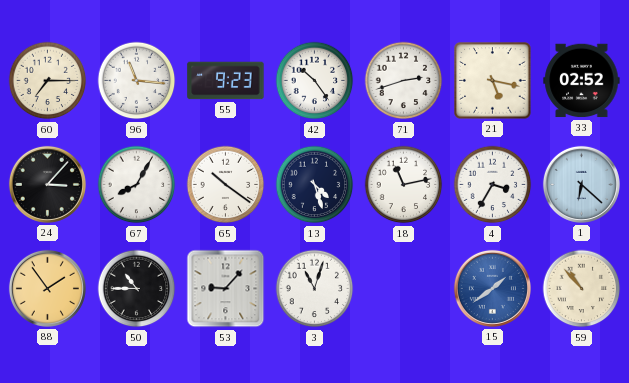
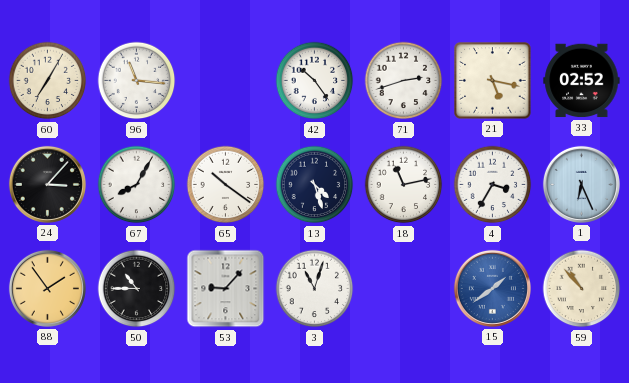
60: 7:15 -> 7:05
55: 9:23 -> none
1: 6:22 -> 6:26
